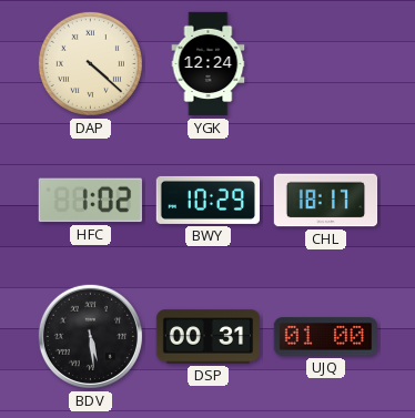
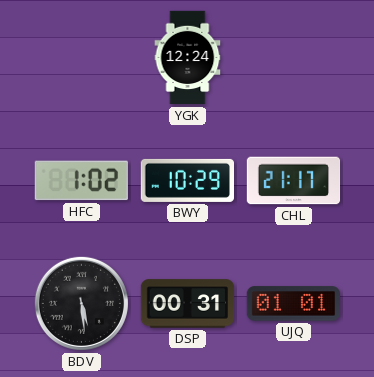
DAP: 4:22 -> none
CHL: 18:17 -> 21:17
UJQ: 01:00 -> 01:01
